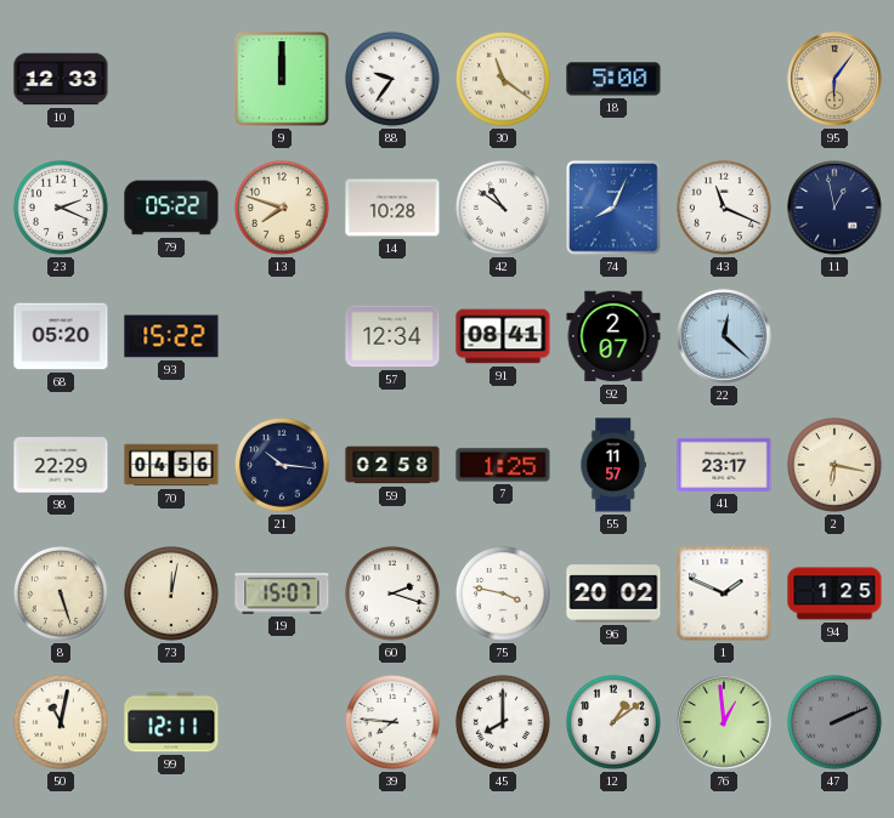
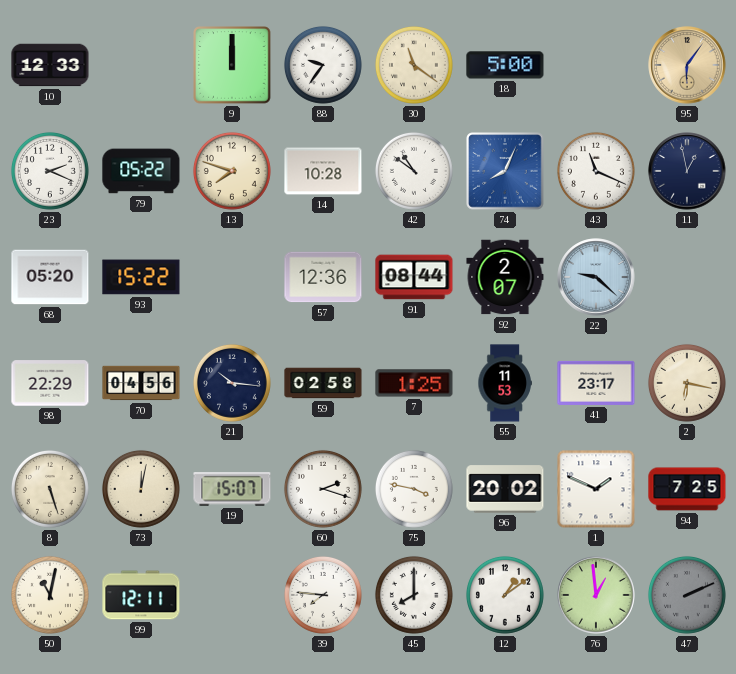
57: 12:34 -> 12:36
91: 08:41 -> 08:44
22: 12:22 -> 9:22
55: 11:57 -> 11:53
94: 1:25 -> 7:25
